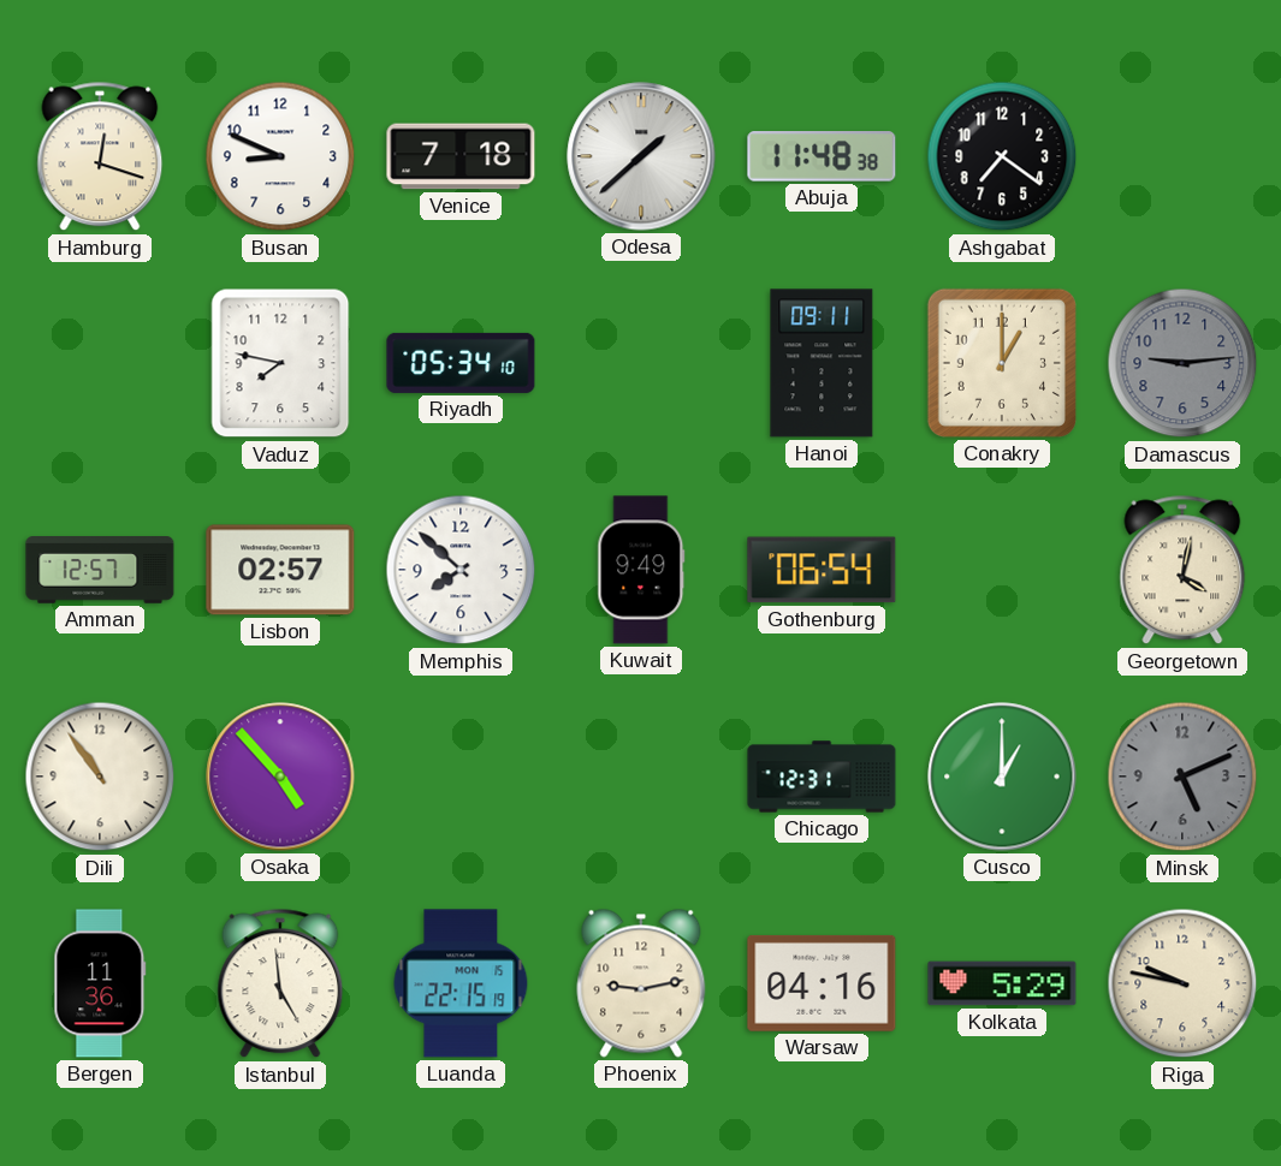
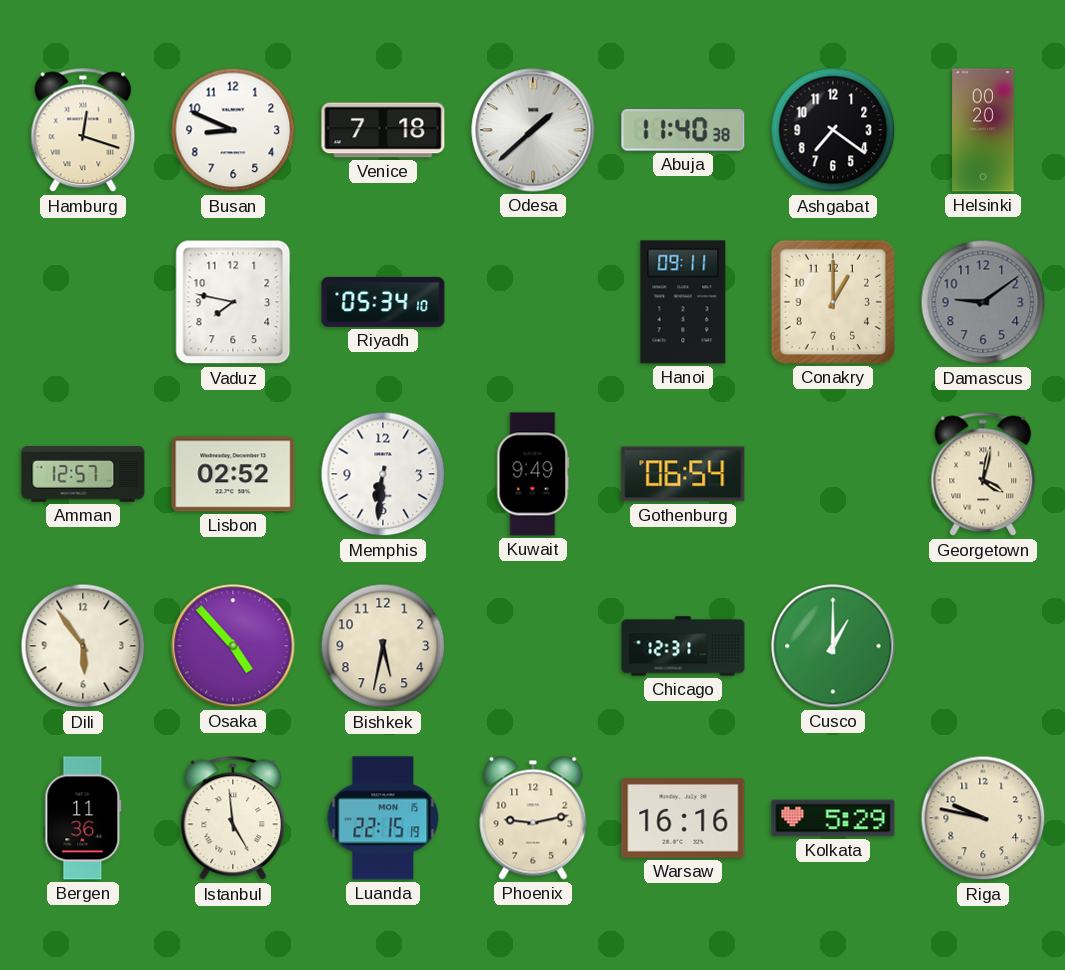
Abuja: 11:48 -> 11:40
Helsinki: none -> 00:20
Damascus: 9:14 -> 9:09
Lisbon: 02:57 -> 02:52
Memphis: 7:52 -> 6:31
Dili: 10:54 -> 5:54
Bishkek: none -> 5:32
Minsk: 5:11 -> none
Warsaw: 04:16 -> 16:16
